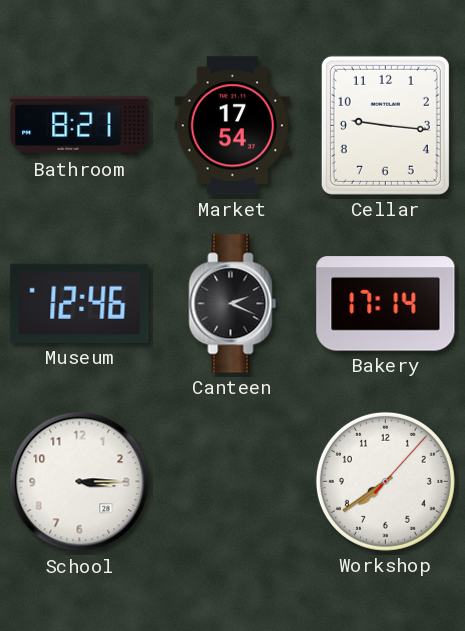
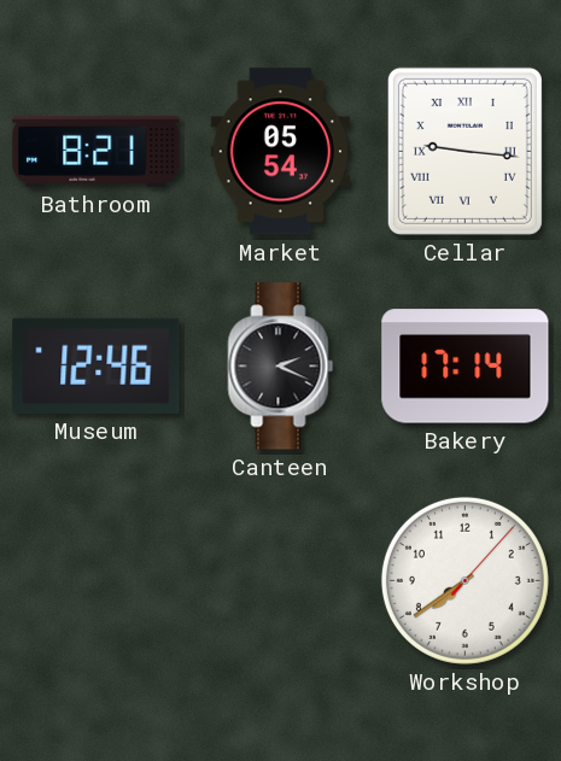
Market: 17:54 -> 05:54
Cellar numerals: Arabic -> Roman
School: 3:15 -> none
